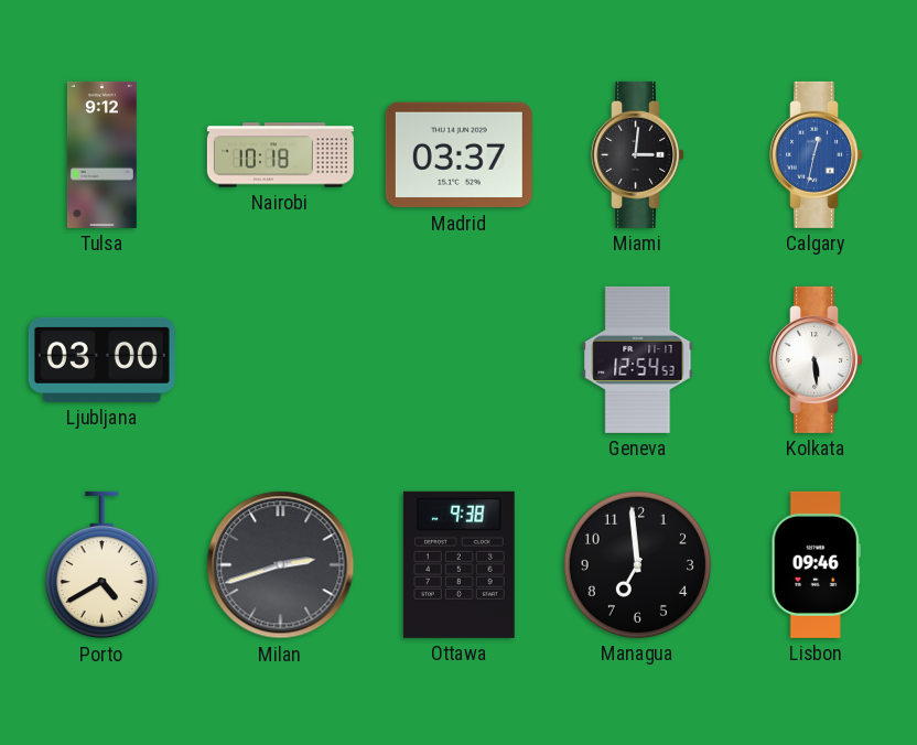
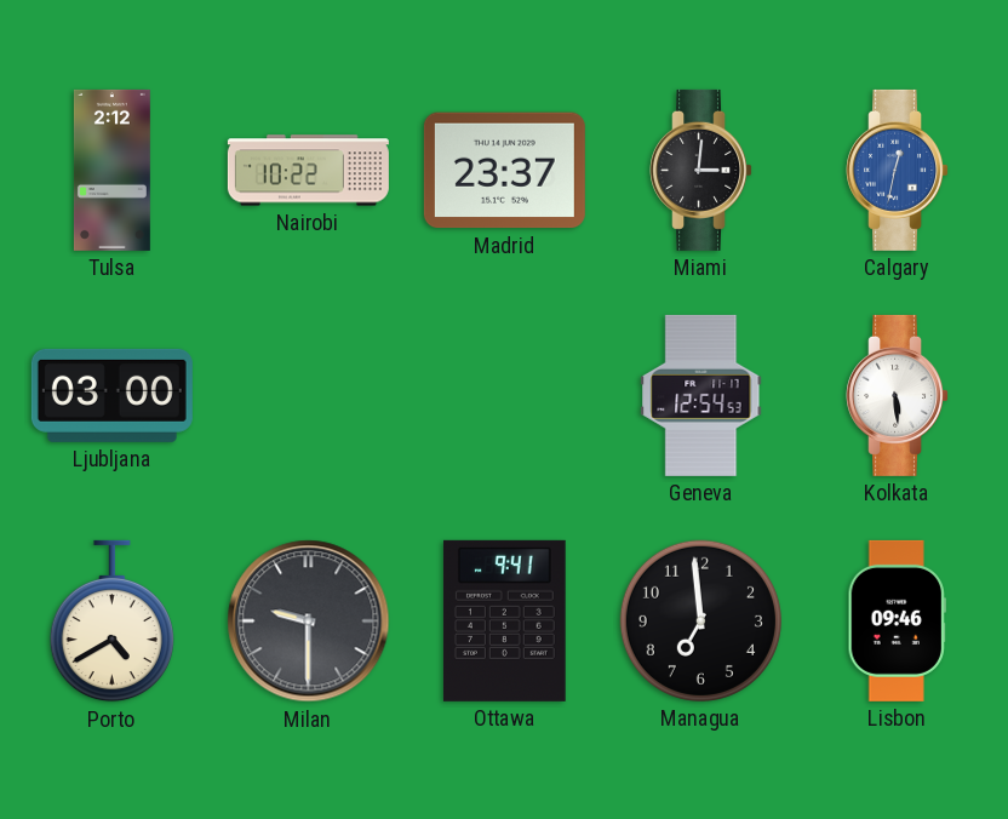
Tulsa: 9:12 -> 2:12
Nairobi: 10:18 -> 10:22
Madrid: 03:37 -> 23:37
Milan: 2:42 -> 9:30
Ottawa: 9:38 -> 9:41
